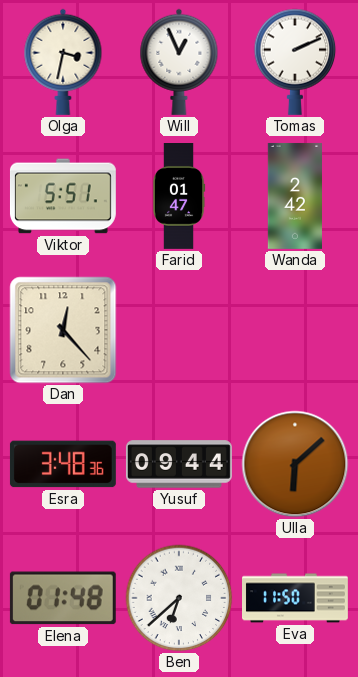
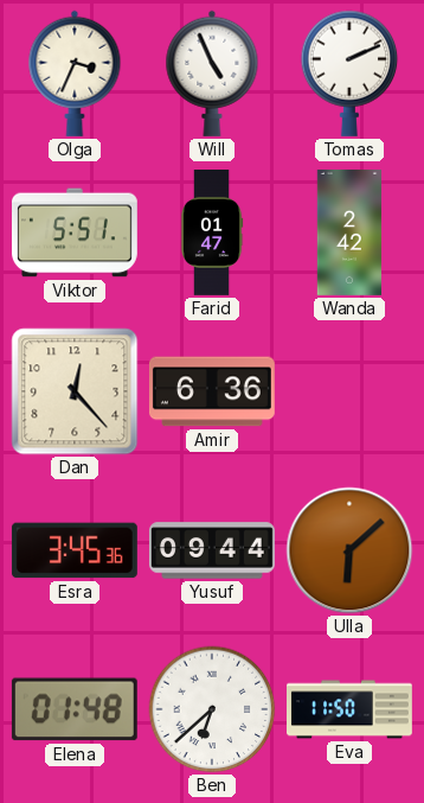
Olga: 3:32 -> 3:34
Will: 12:56 -> 4:56
Amir: none -> 6:36
Esra: 3:48 -> 3:45
